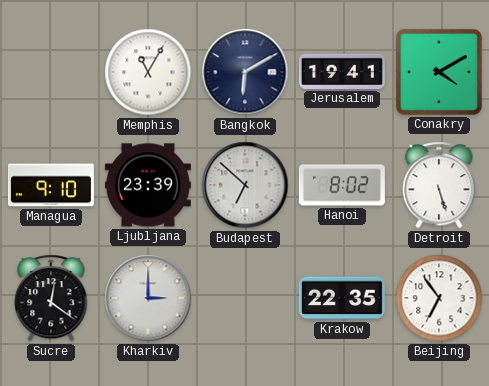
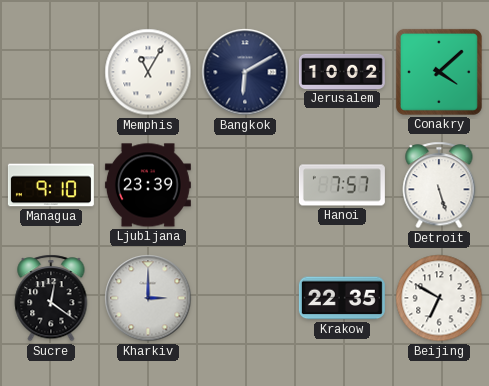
Jerusalem: 19:41 -> 10:02
Conakry: 4:10 -> 4:08
Budapest: 6:52 -> none
Hanoi: 8:02 -> 7:57
Beijing: 6:54 -> 6:50
